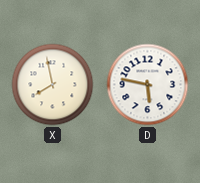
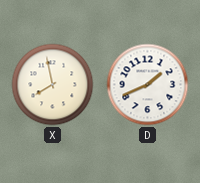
D: 5:47 -> 1:41
